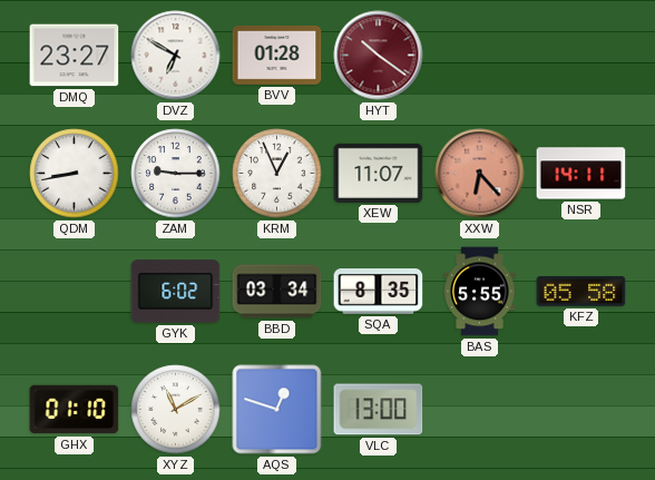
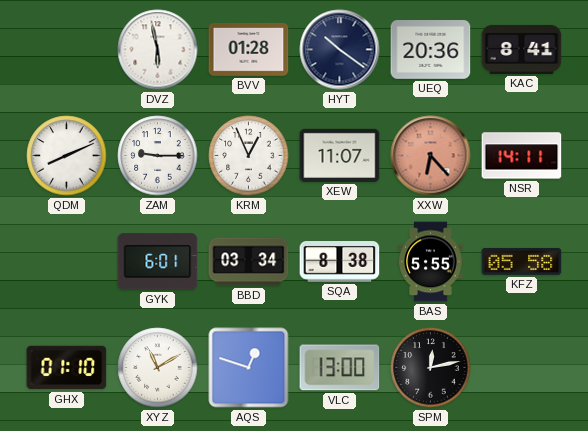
DMQ: 23:27 -> none
DVZ: 6:50 -> 5:58
HYT dial: burgundy -> navy
UEQ: none -> 20:36
KAC: none -> 8:41
QDM: 8:43 -> 8:11
GYK: 6:02 -> 6:01
SQA: 8:35 -> 8:38
SPM: none -> 12:13
